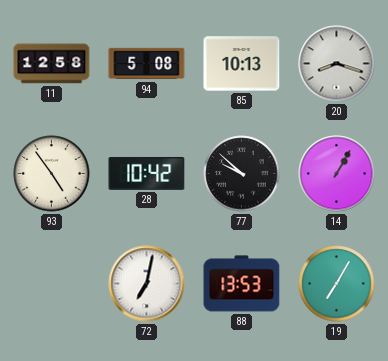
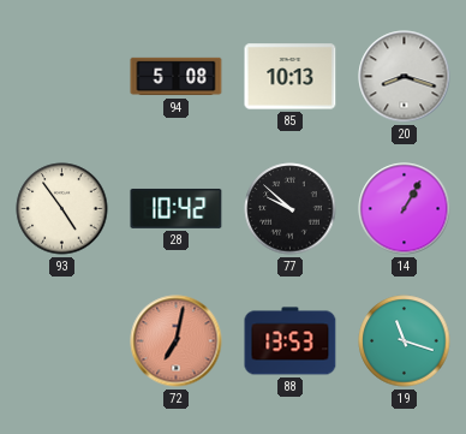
11: 12:58 -> none
72 dial: white -> salmon
19: 7:05 -> 11:18
